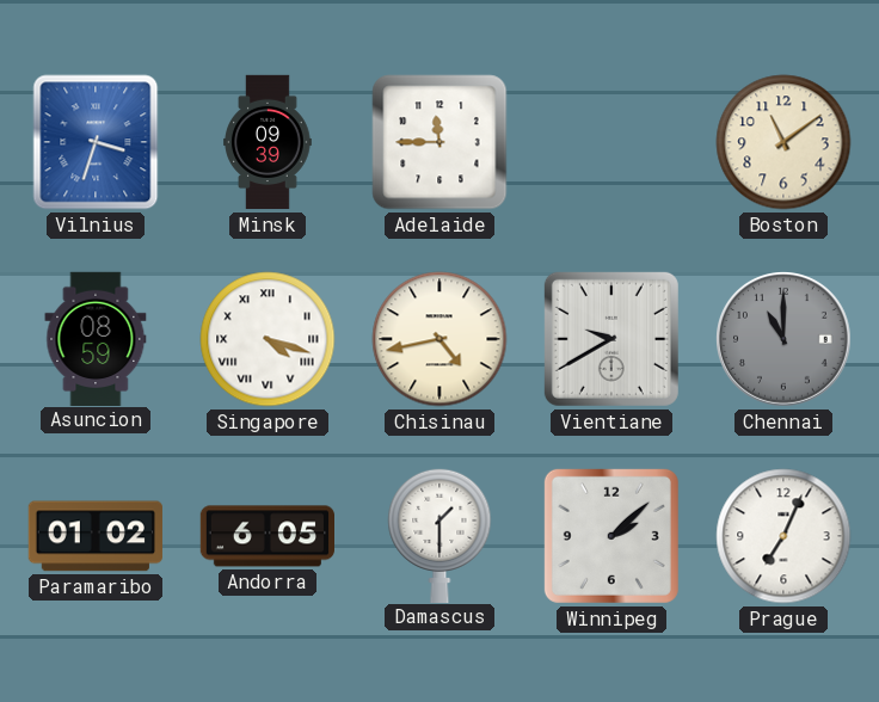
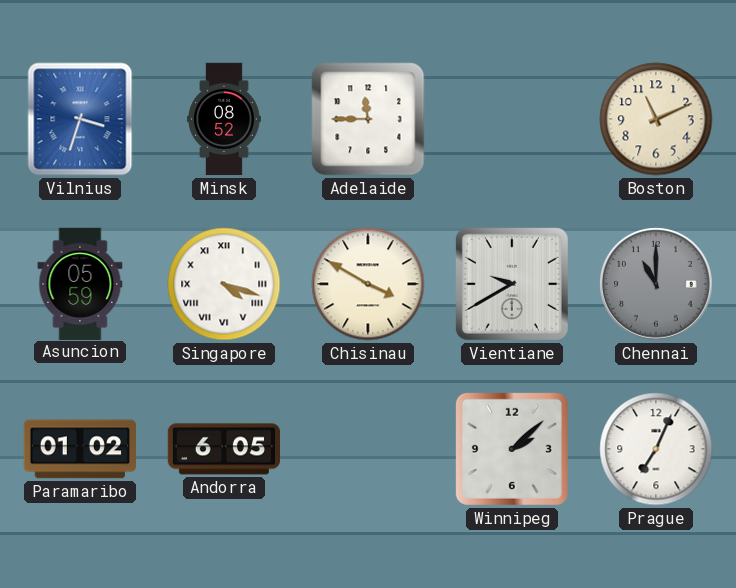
Minsk: 09:39 -> 08:52
Boston: 11:09 -> 11:11
Asuncion: 08:59 -> 05:59
Chisinau: 4:43 -> 3:50
Damascus: 1:30 -> none
